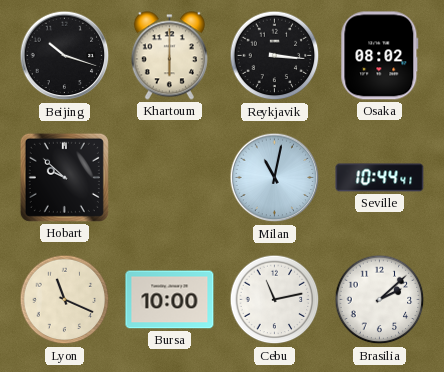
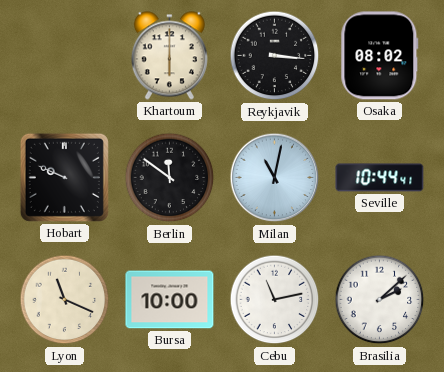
Beijing: 10:18 -> none
Hobart: 9:52 -> 9:49
Berlin: none -> 11:51
